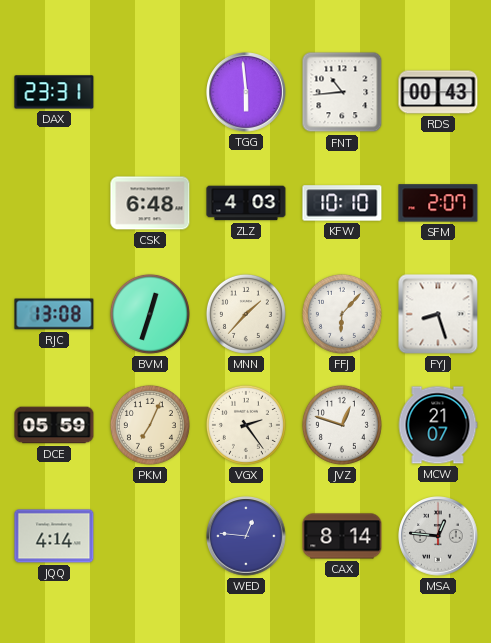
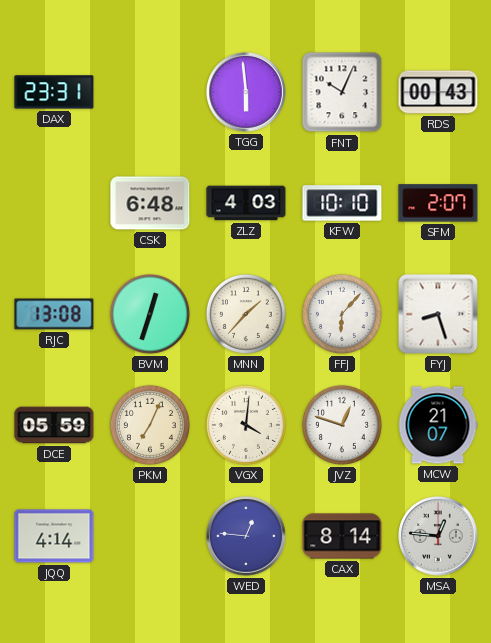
FNT: 10:44 -> 10:04
VGX: 2:24 -> 4:01
